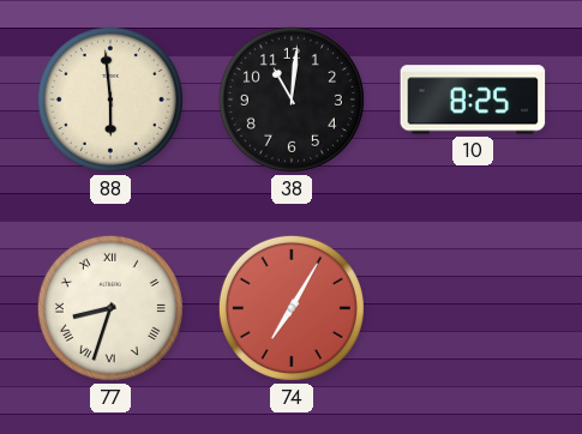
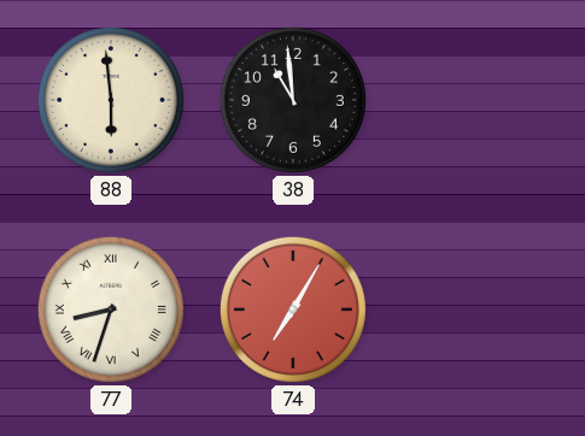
38: 11:01 -> 10:59
10: 8:25 -> none
